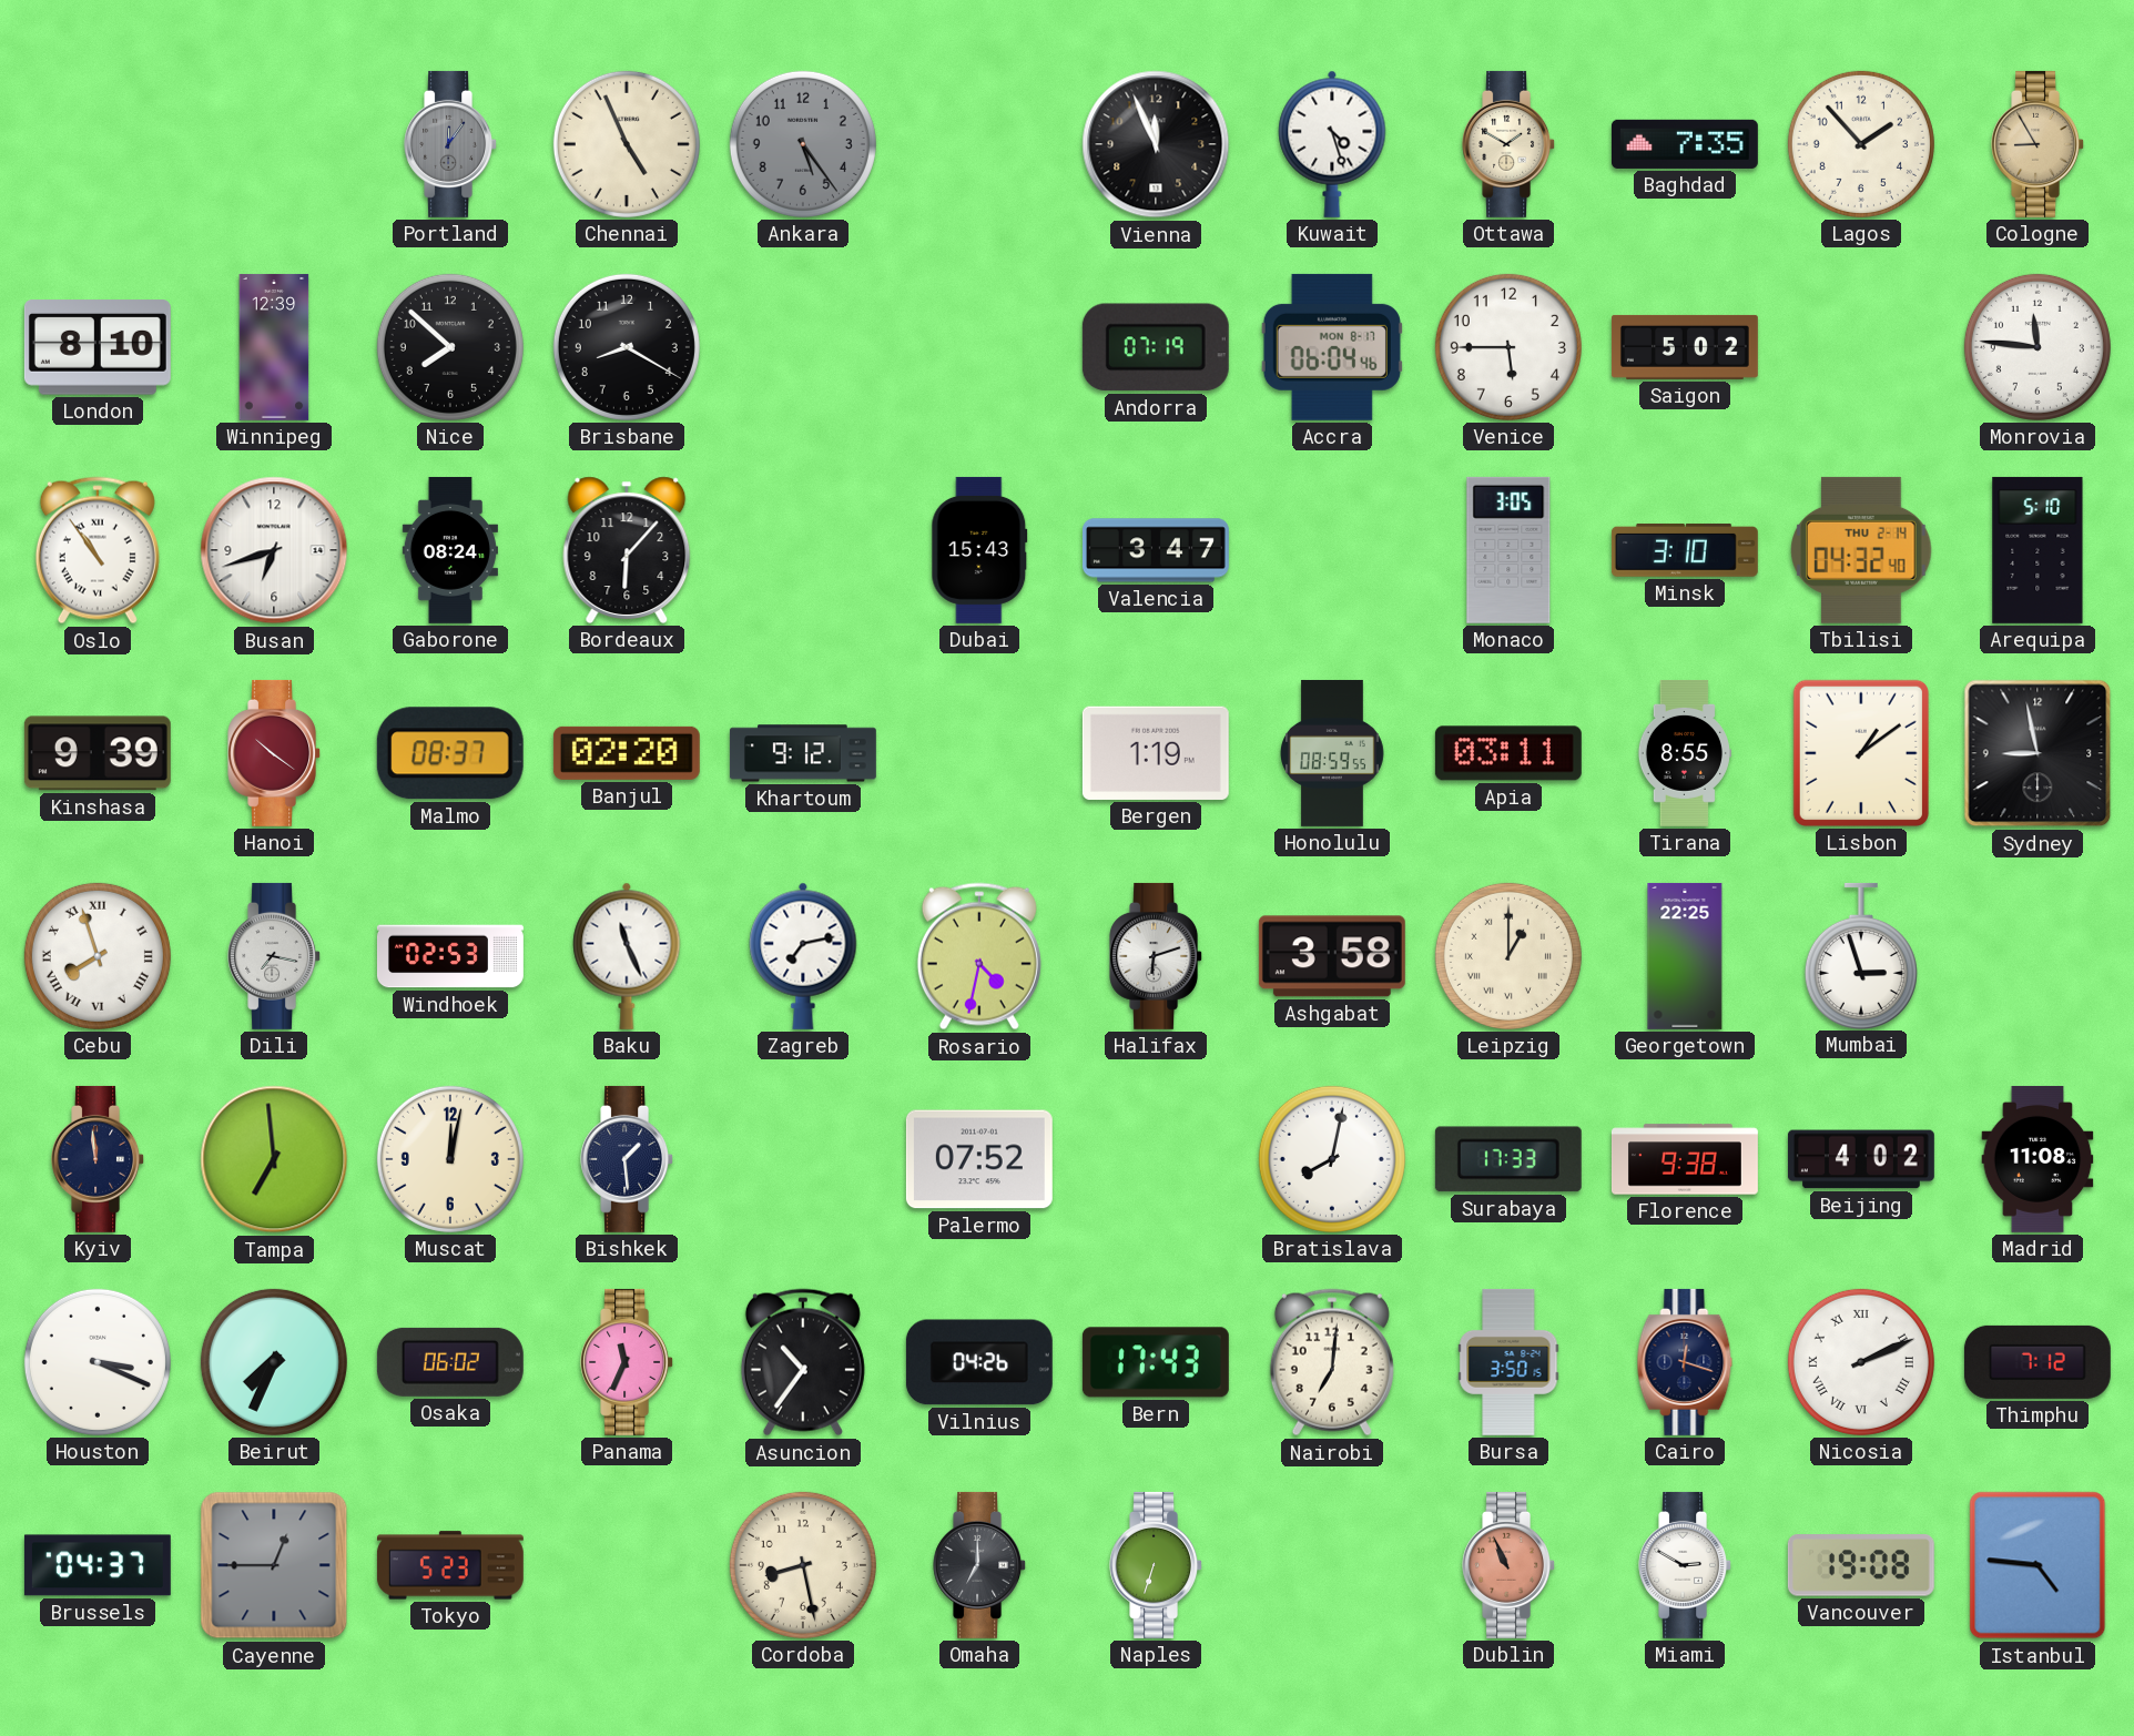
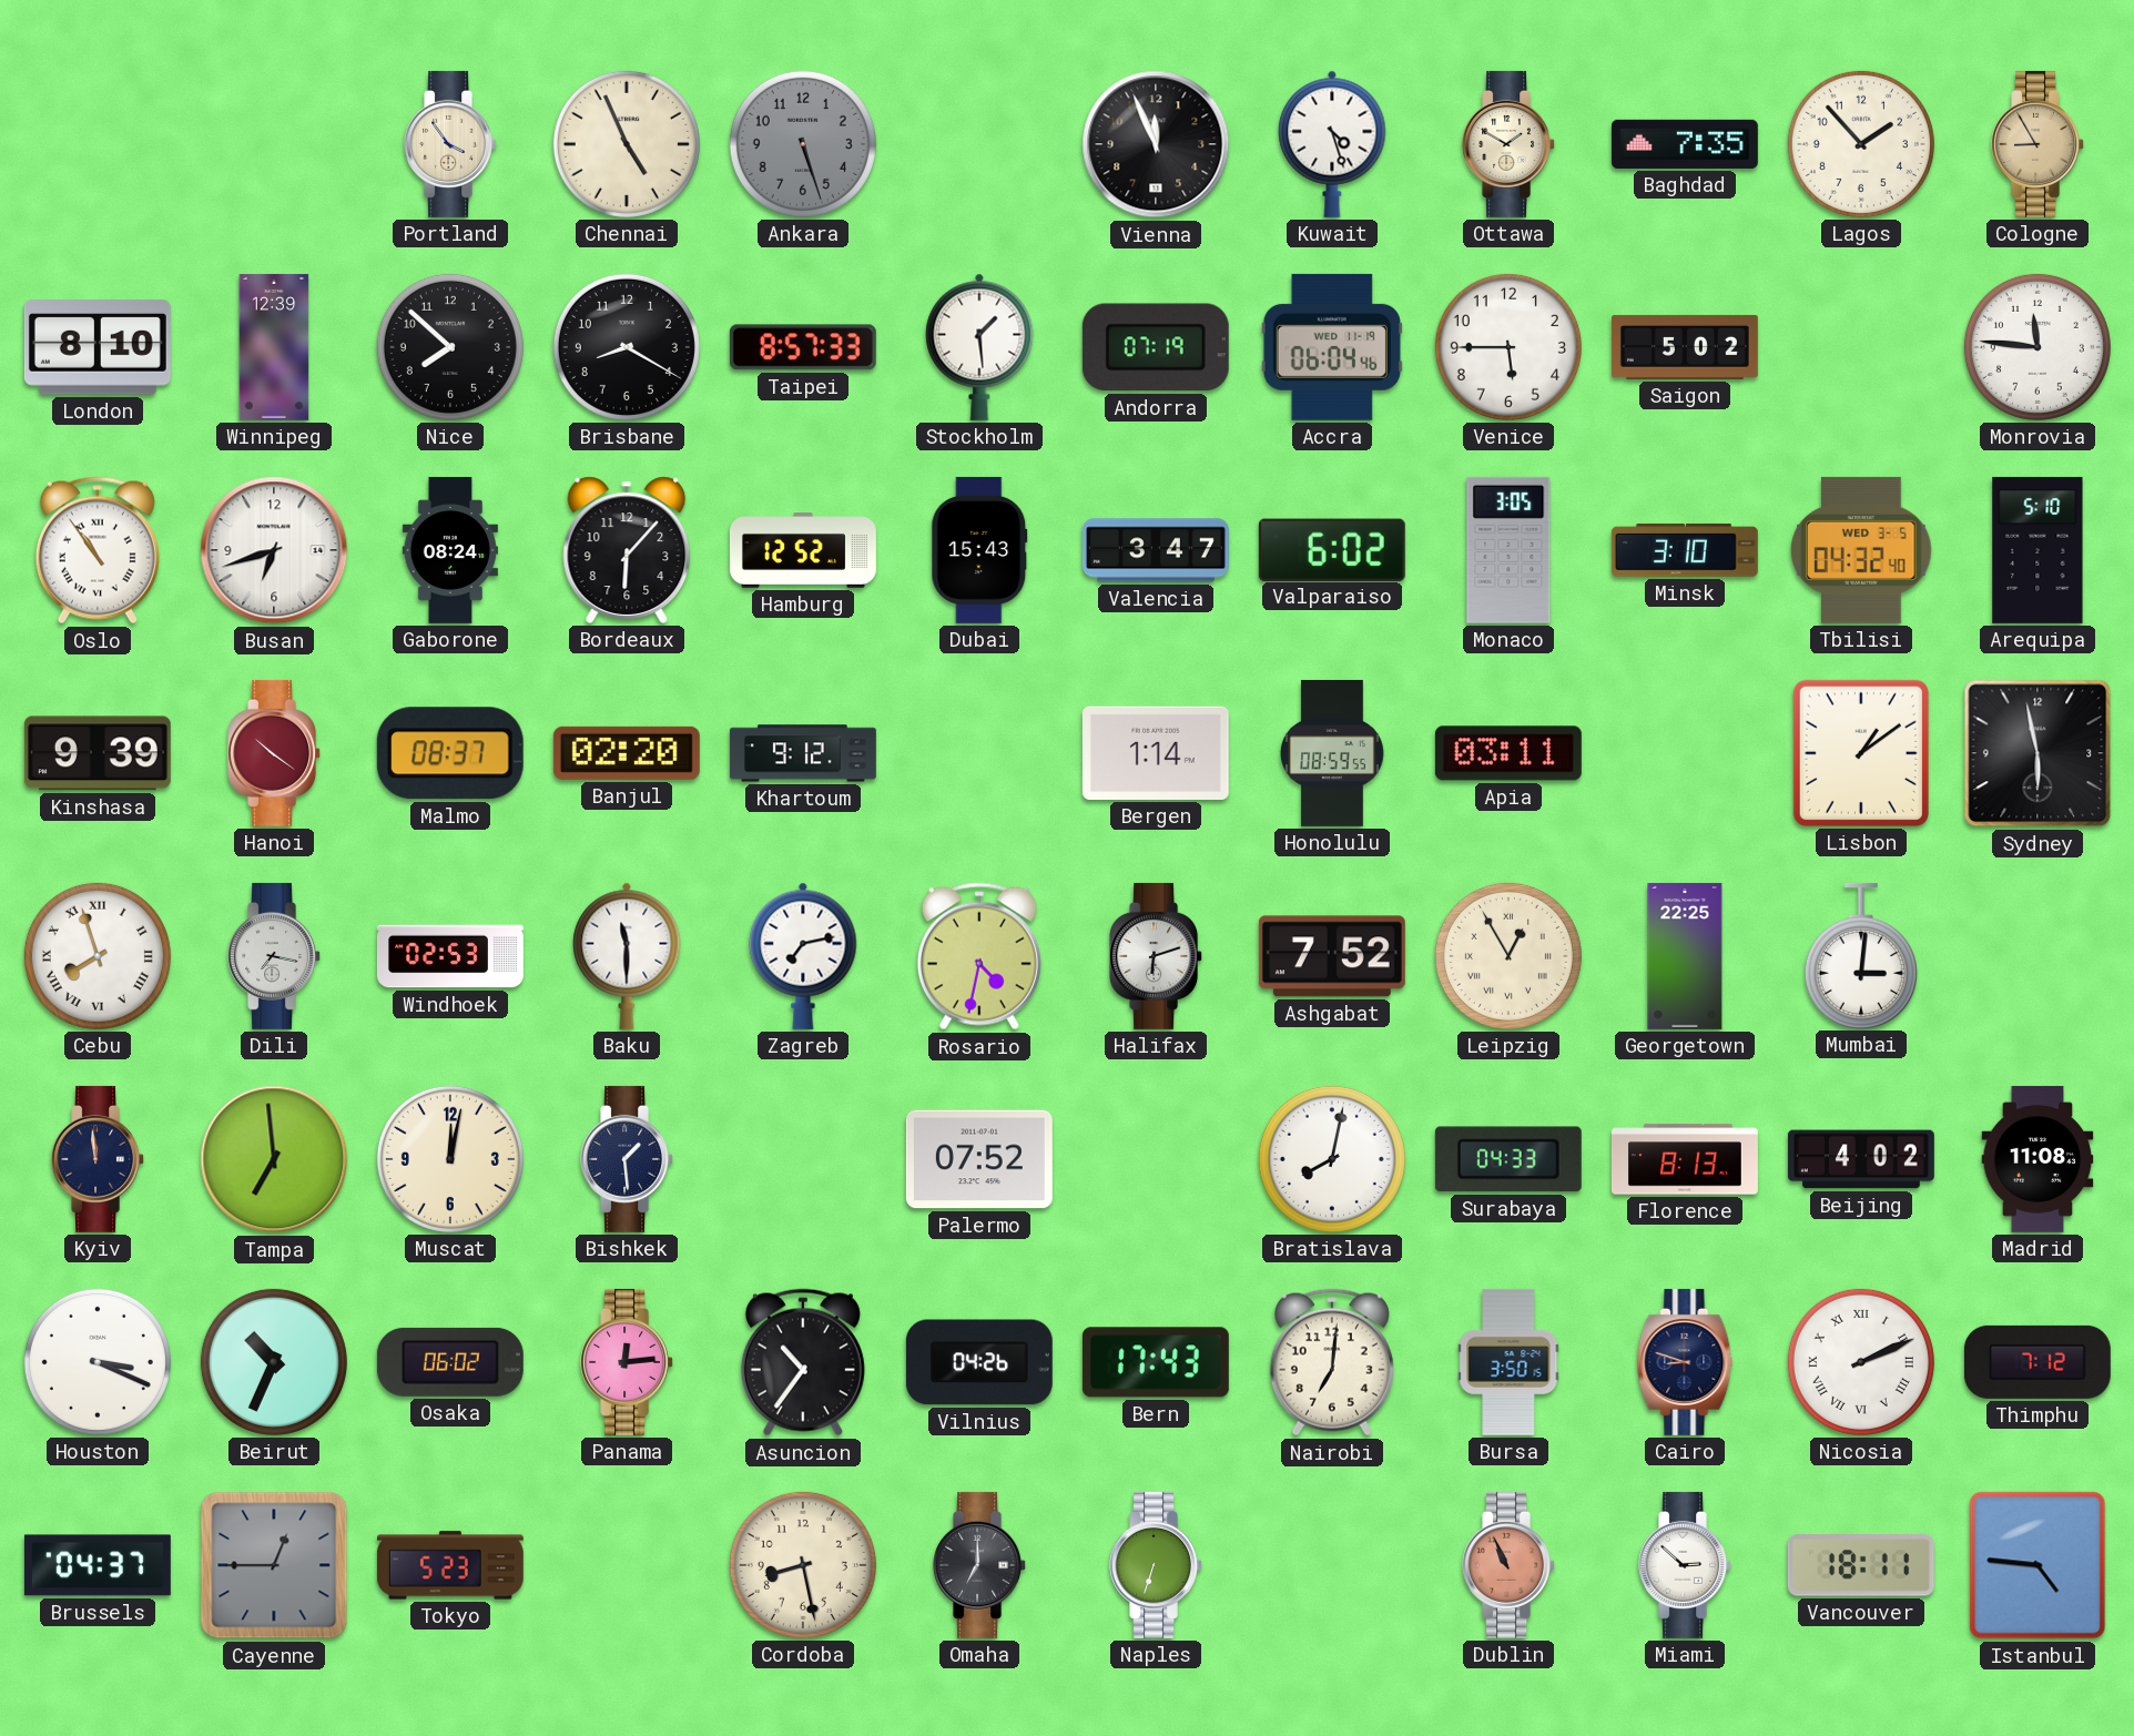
Portland: 12:06 -> 3:54
Portland dial: grey -> cream
Ankara: 5:24 -> 5:27
Taipei: none -> 8:57
Stockholm: none -> 1:29
Accra date: MON 8-17 -> WED 11-19
Hamburg: none -> 12:52
Valparaiso: none -> 6:02
Tbilisi date: THU 2-14 -> WED 3-5
Bergen: 1:19 -> 1:14
Tirana: 8:55 -> none
Sydney: 8:58 -> 5:58
Baku: 11:26 -> 11:30
Ashgabat: 3:58 -> 7:52
Leipzig: 1:00 -> 12:55
Mumbai: 2:57 -> 3:01
Surabaya: 17:33 -> 04:33
Florence: 9:38 -> 8:13
Beirut: 7:34 -> 10:34
Panama: 11:34 -> 12:14
Cairo: 12:18 -> 8:48
Miami: 2:50 -> 2:52
Vancouver: 19:08 -> 18:11
